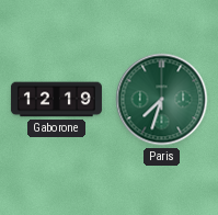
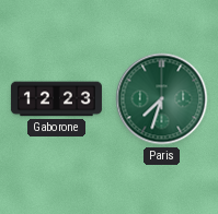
Gaborone: 12:19 -> 12:23
